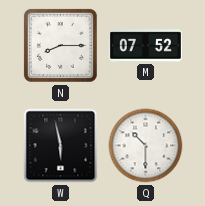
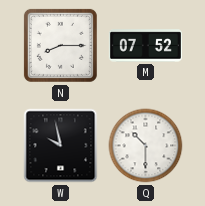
W: 5:58 -> 9:58
